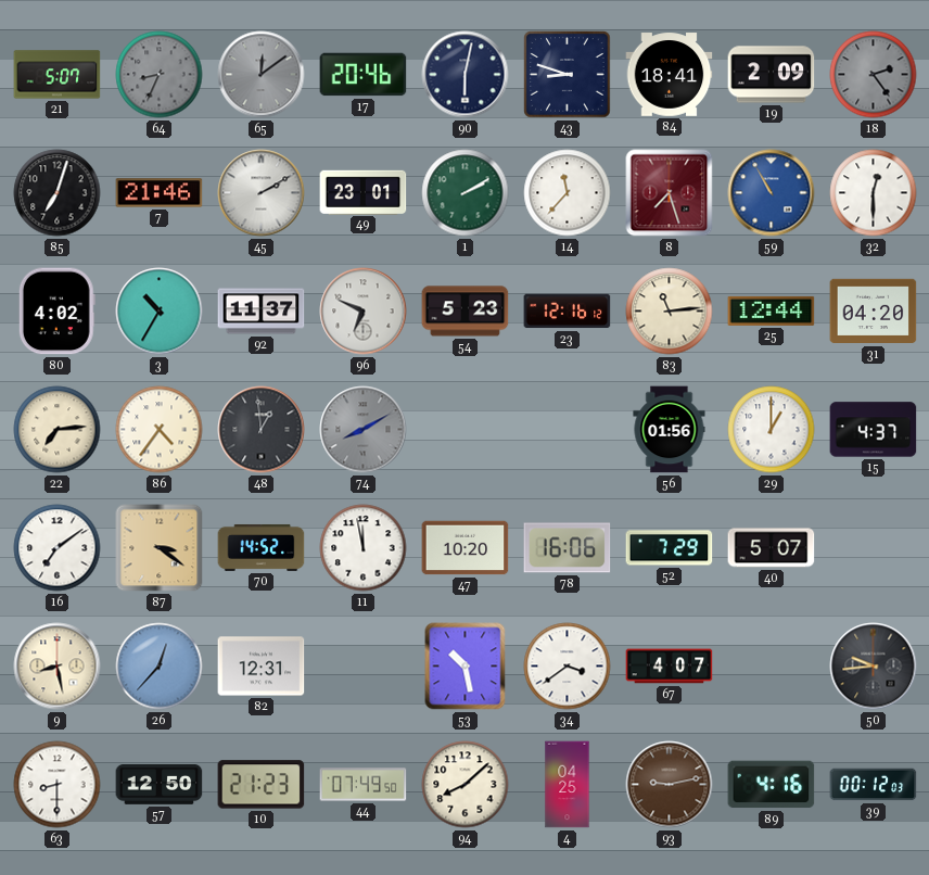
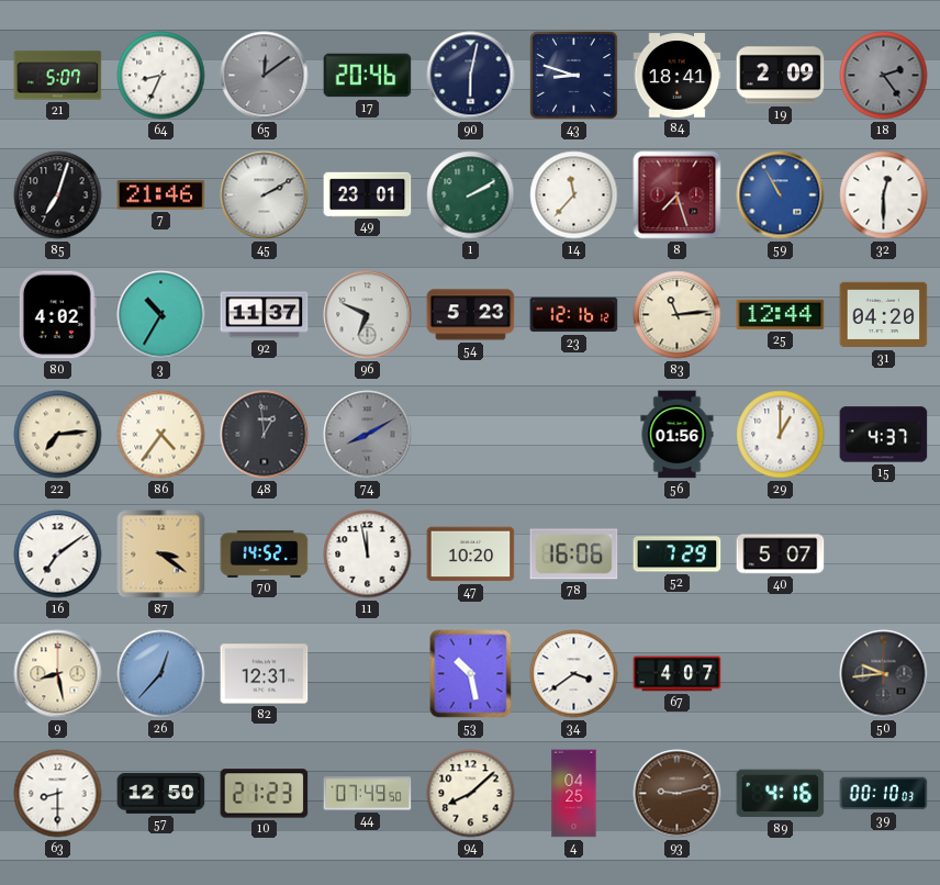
64 dial: grey -> white
39: 00:12 -> 00:10
